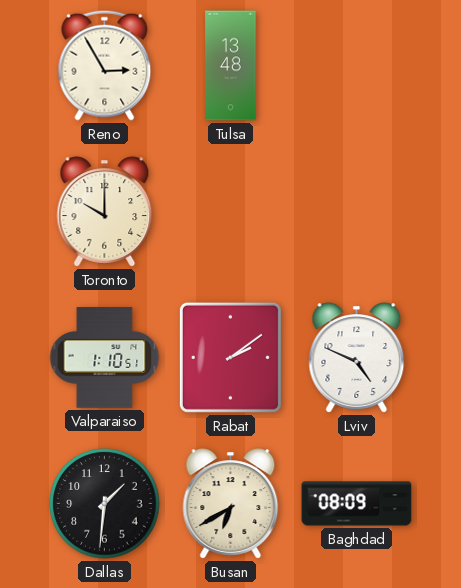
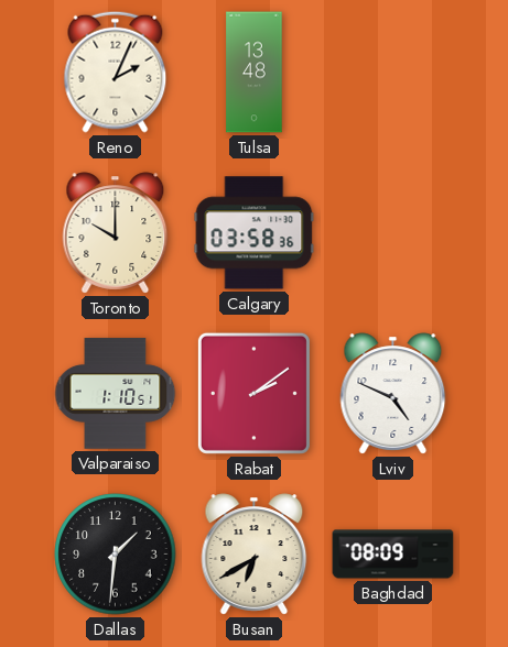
Reno: 2:55 -> 2:04
Calgary: none -> 03:58
